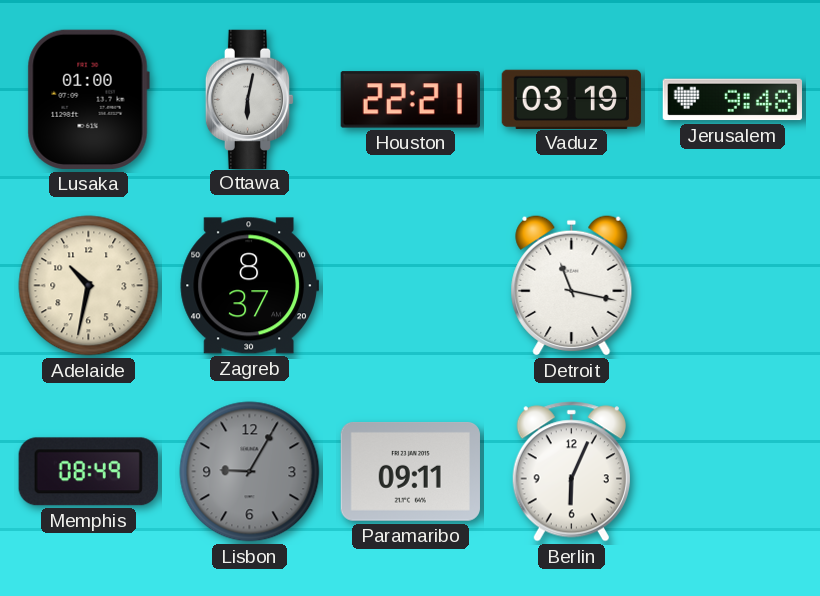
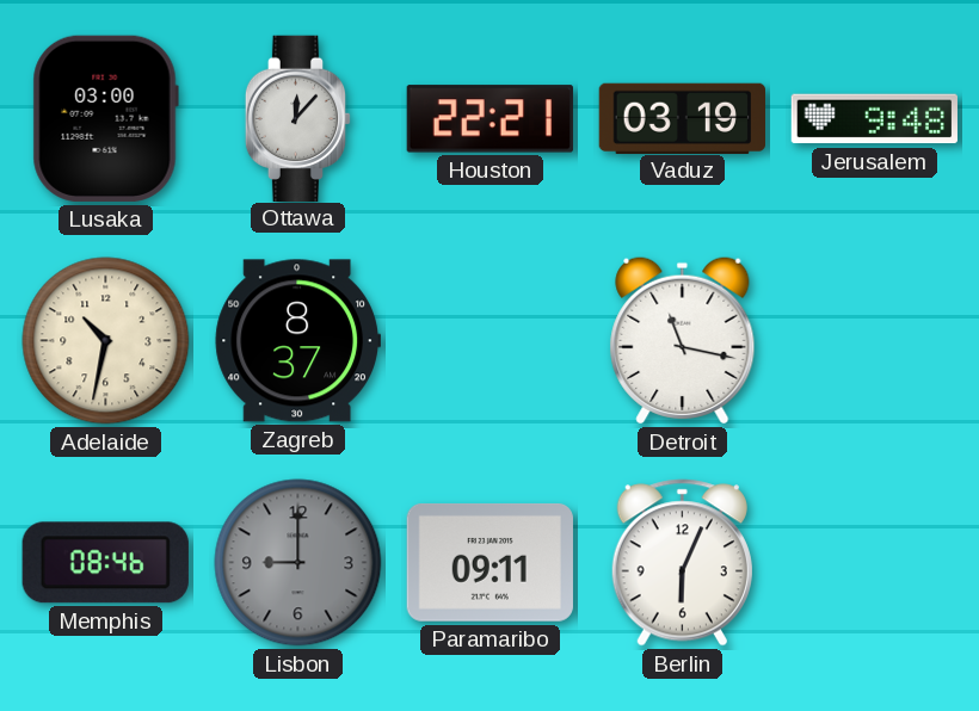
Lusaka: 01:00 -> 03:00
Ottawa: 6:02 -> 12:07
Memphis: 08:49 -> 08:46
Lisbon: 9:05 -> 9:00
